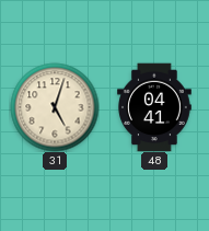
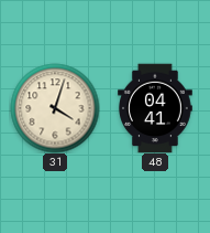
31: 5:03 -> 4:03
